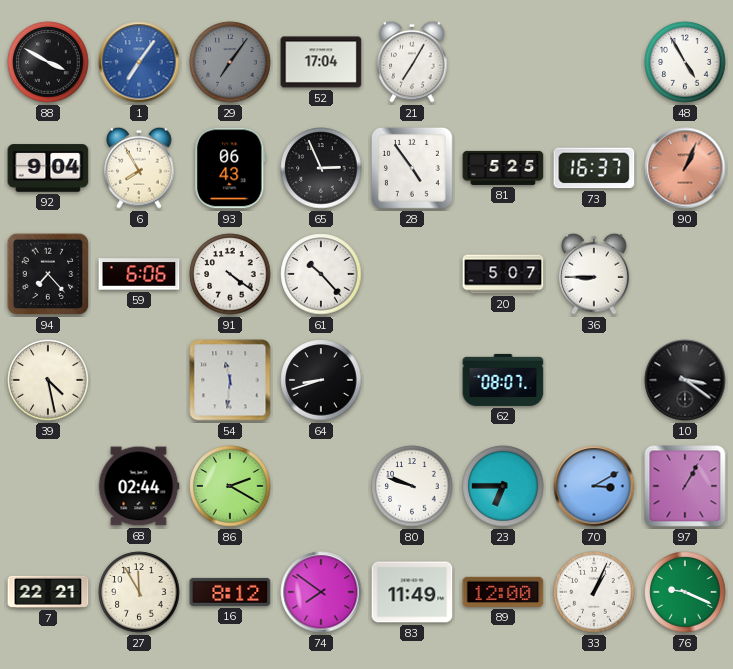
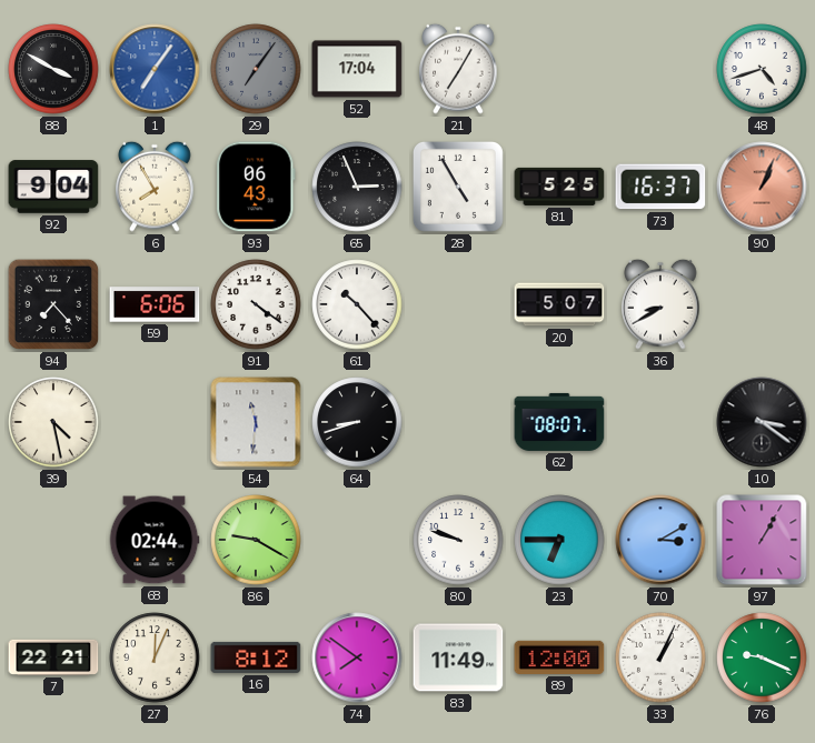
48: 4:55 -> 4:42
28: 4:54 -> 4:55
36: 8:45 -> 8:40
86: 2:20 -> 9:20
27: 11:55 -> 12:04
